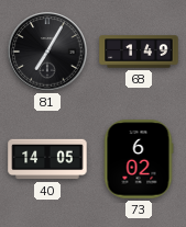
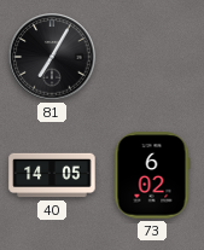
68: 1:49 -> none
